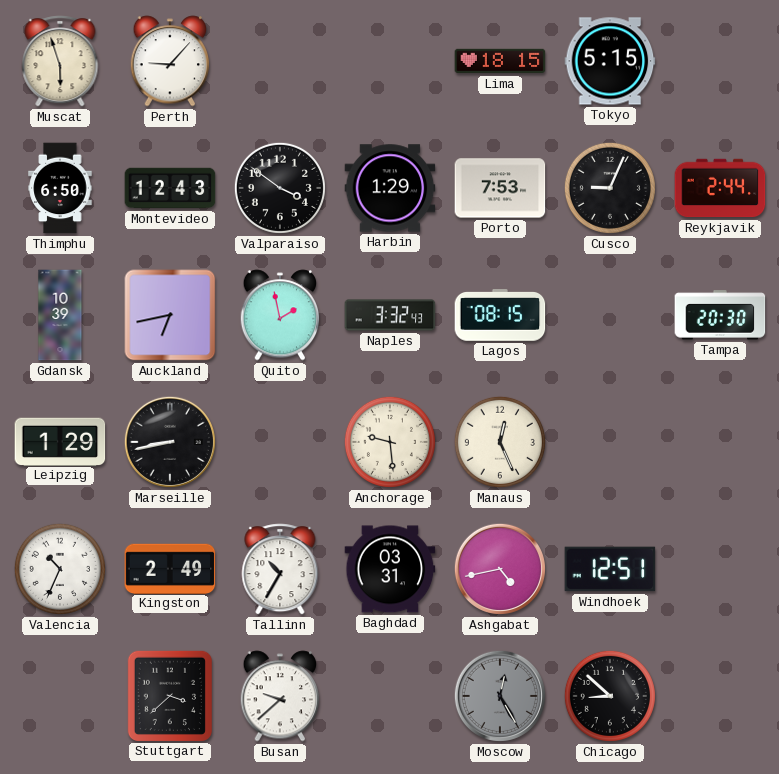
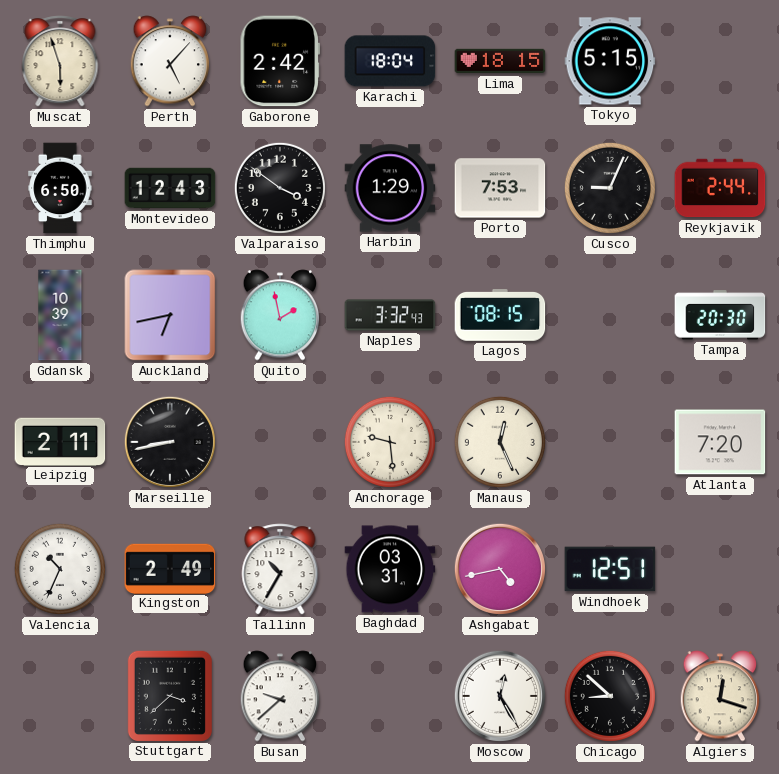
Perth: 9:07 -> 5:07
Gaborone: none -> 2:42
Karachi: none -> 18:04
Leipzig: 1:29 -> 2:11
Atlanta: none -> 7:20
Moscow dial: grey -> white
Algiers: none -> 12:18
